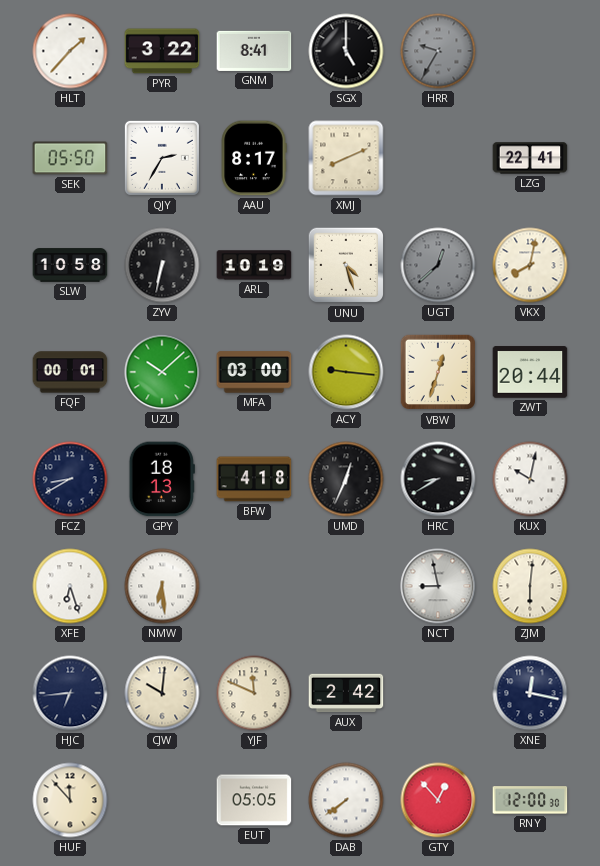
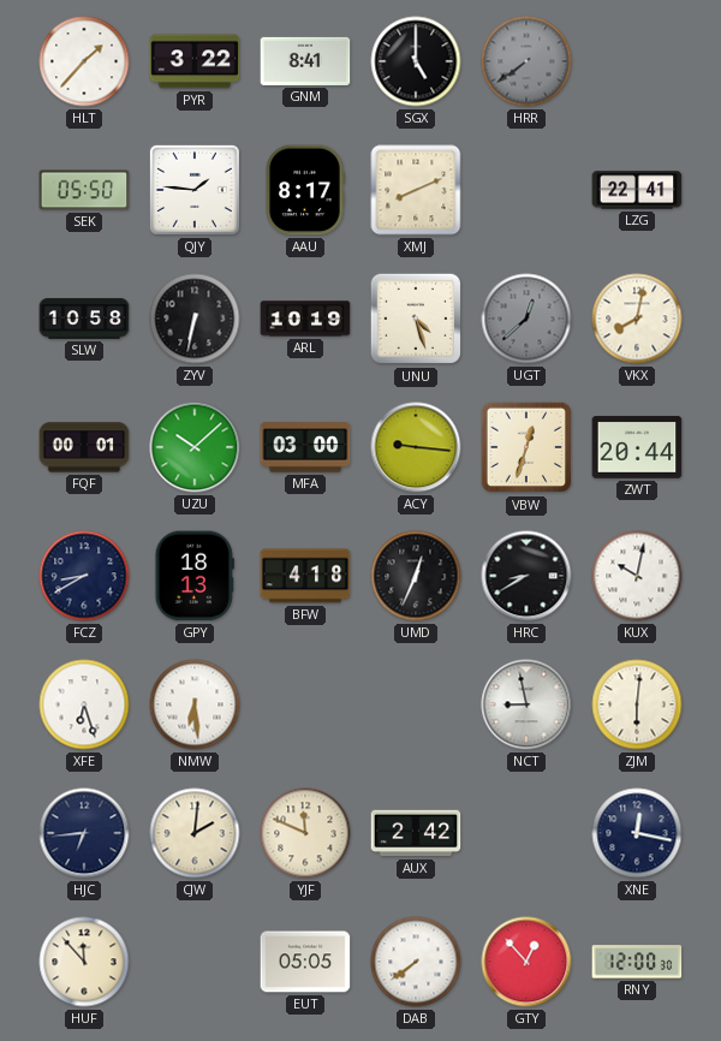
HRR: 9:35 -> 7:39
QJY: 2:35 -> 1:46
CJW: 10:01 -> 2:01
